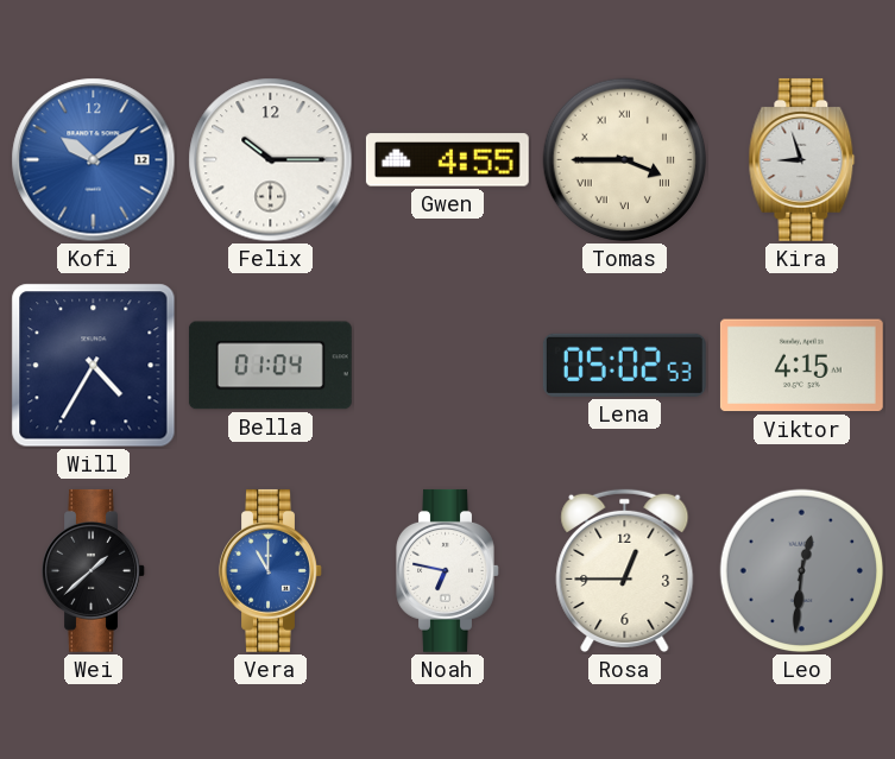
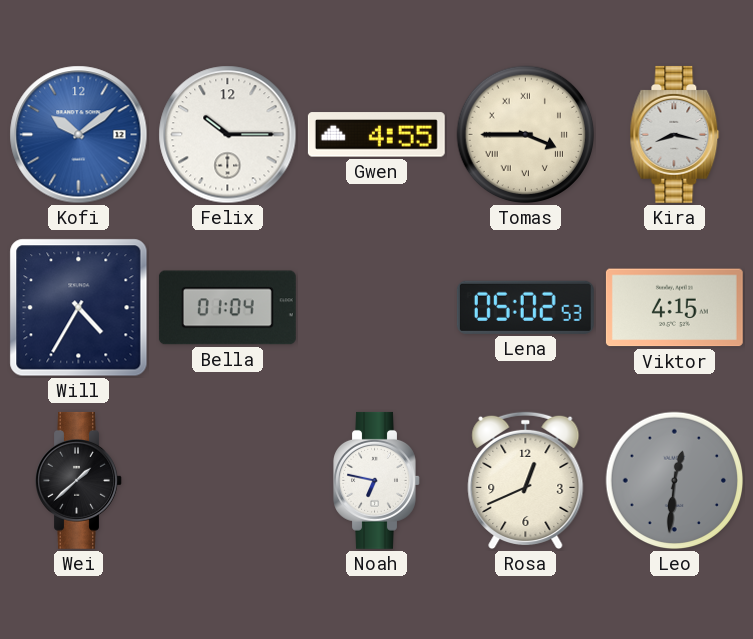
Kira: 8:57 -> 8:17
Vera: 11:00 -> none
Rosa: 12:45 -> 12:41
